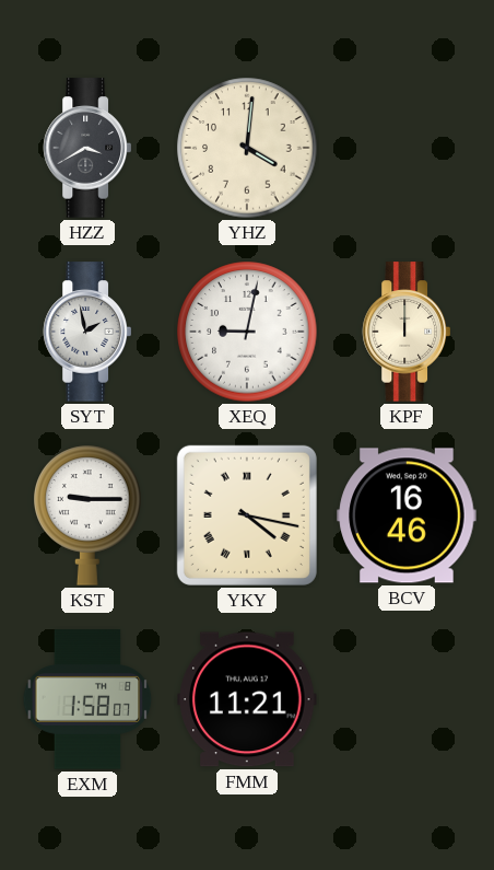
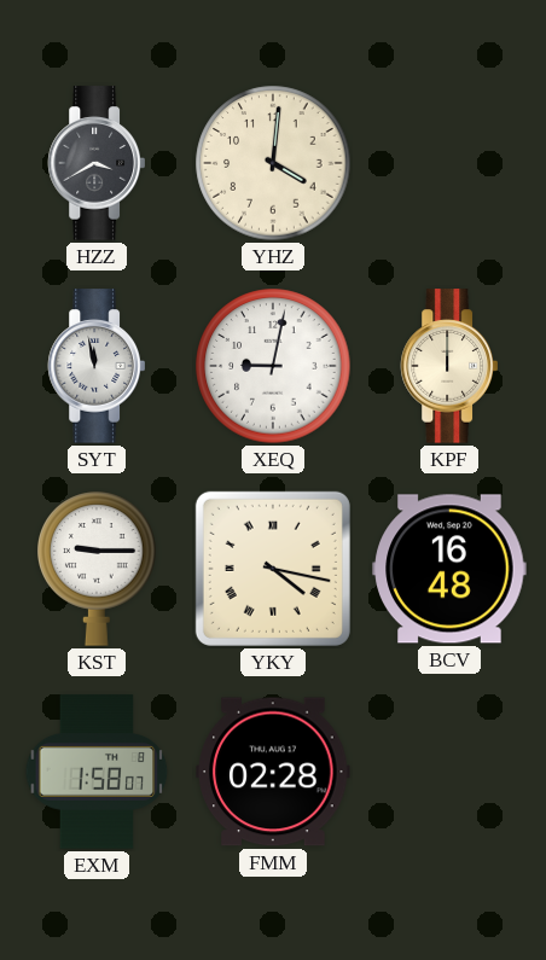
SYT: 1:58 -> 11:58
BCV: 16:46 -> 16:48
FMM: 11:21 -> 02:28
